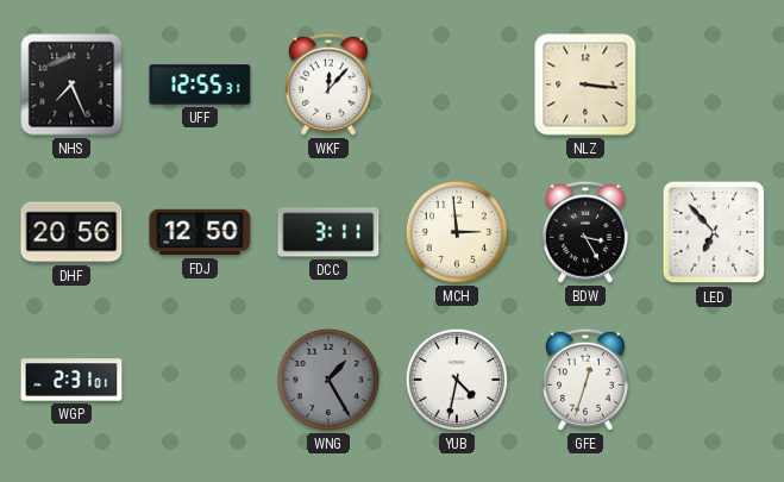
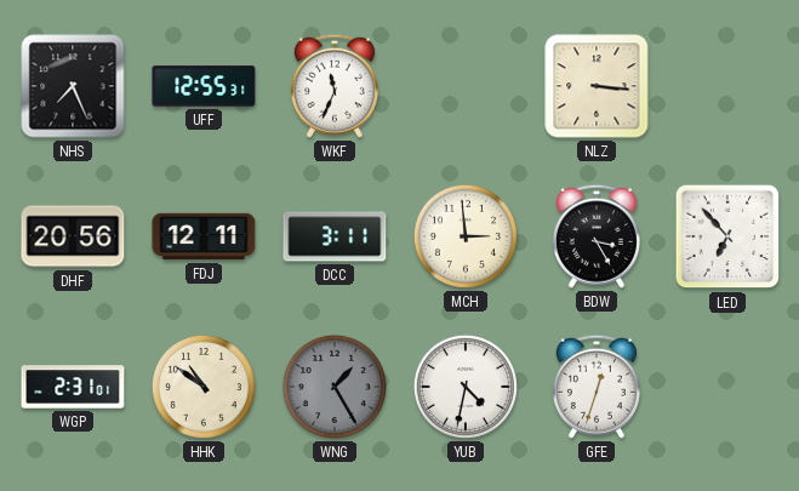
WKF: 12:07 -> 11:34
FDJ: 12:50 -> 12:11
HHK: none -> 10:51
